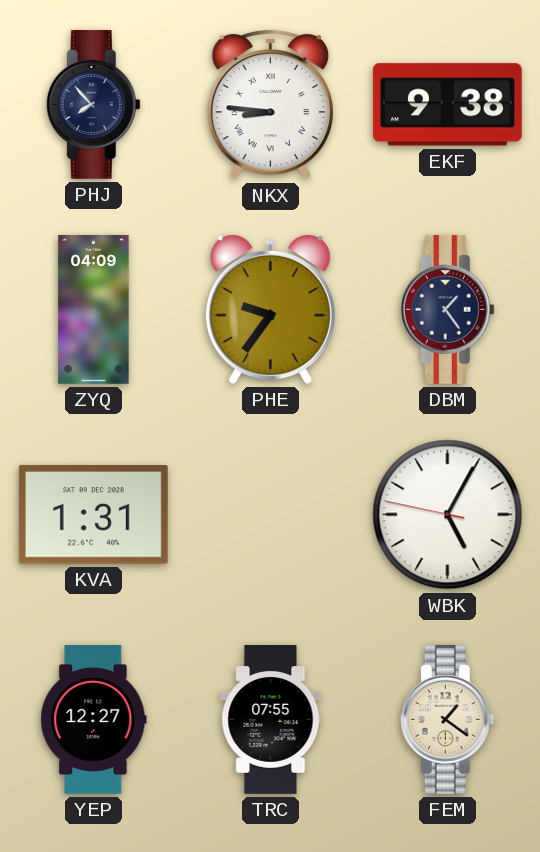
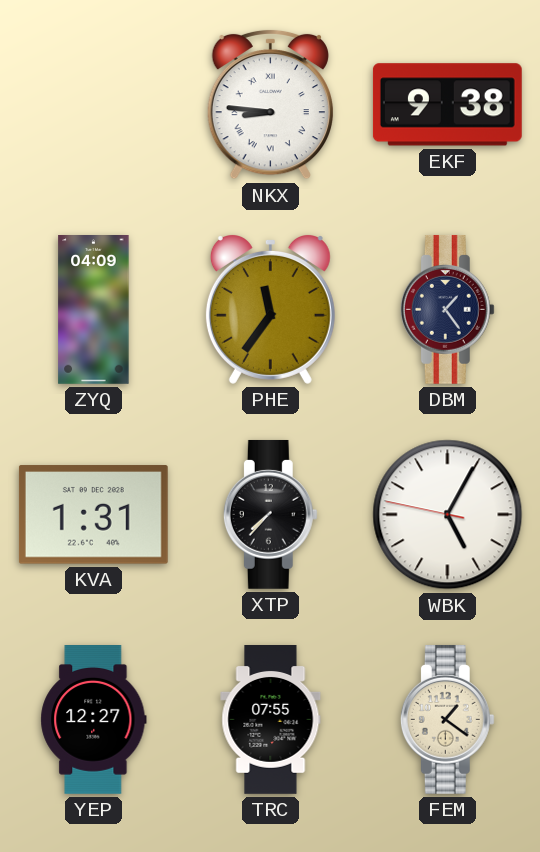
PHJ: 7:53 -> none
PHE: 9:36 -> 11:36
XTP: none -> 7:37
